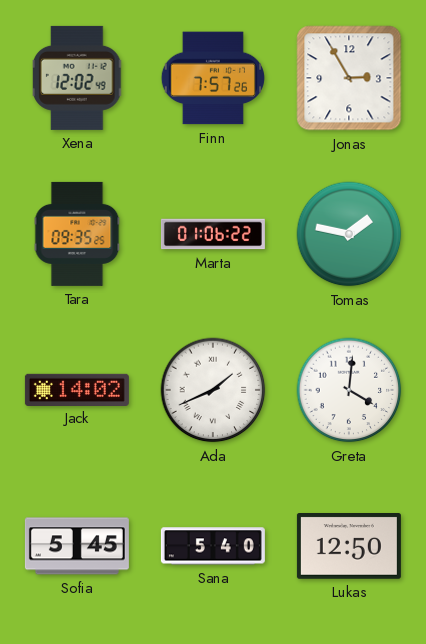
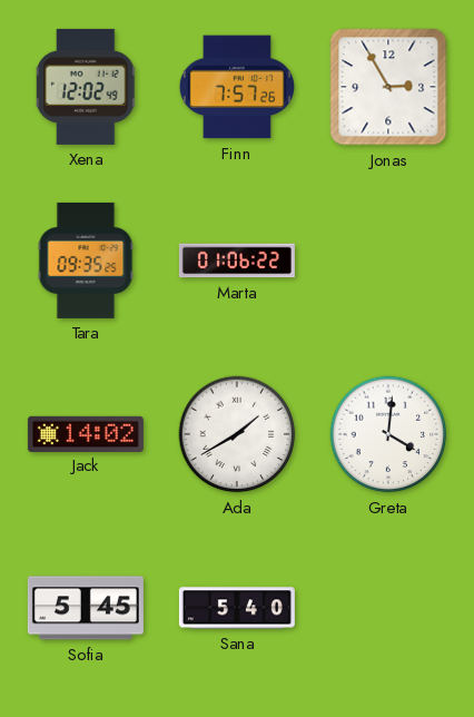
Tomas: 1:47 -> none
Ada: 1:41 -> 1:40
Lukas: 12:50 -> none
